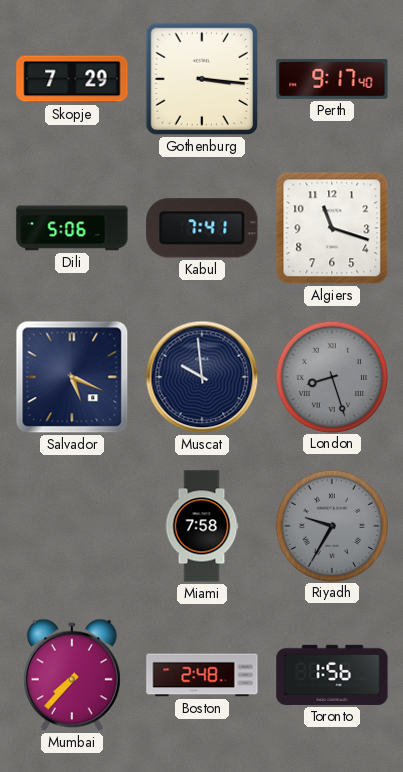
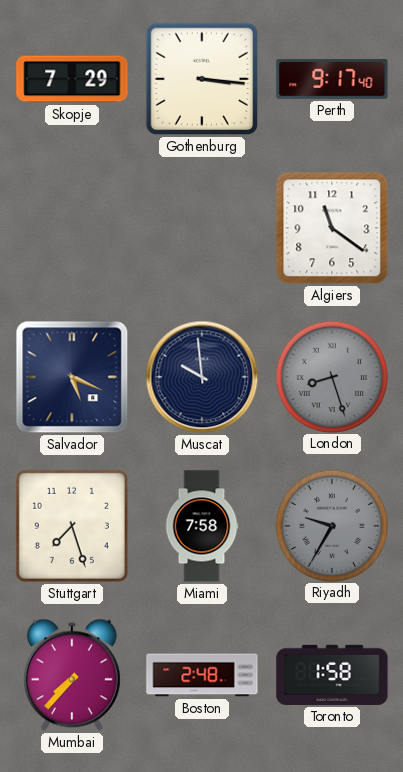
Dili: 5:06 -> none
Kabul: 7:41 -> none
Algiers: 11:18 -> 11:21
Stuttgart: none -> 7:27
Toronto: 1:56 -> 1:58
